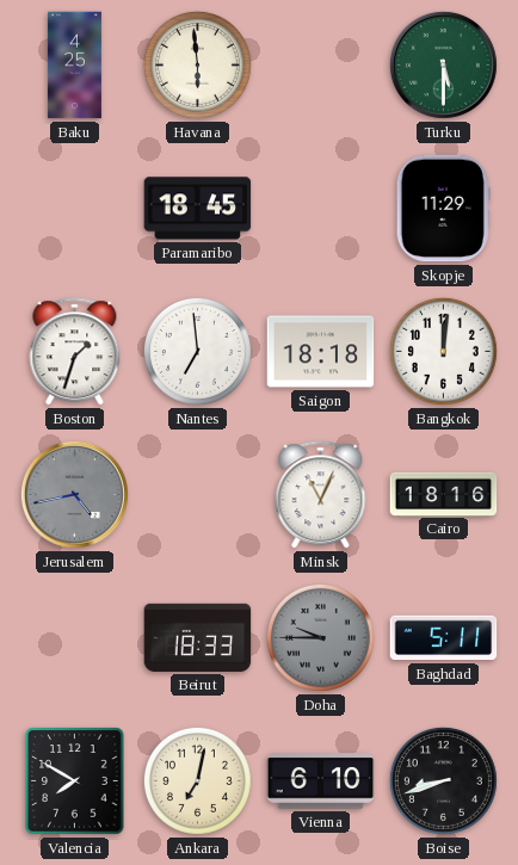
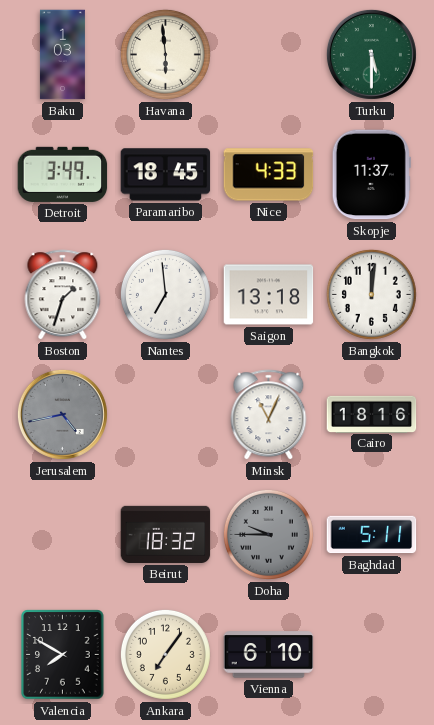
Baku: 4:25 -> 1:03
Detroit: none -> 3:49
Nice: none -> 4:33
Skopje: 11:29 -> 11:37
Saigon: 18:18 -> 13:18
Beirut: 18:33 -> 18:32
Ankara: 7:02 -> 7:06
Boise: 8:42 -> none
